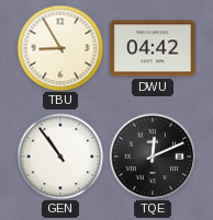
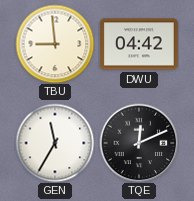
TBU: 8:55 -> 8:59
GEN: 10:54 -> 11:35
